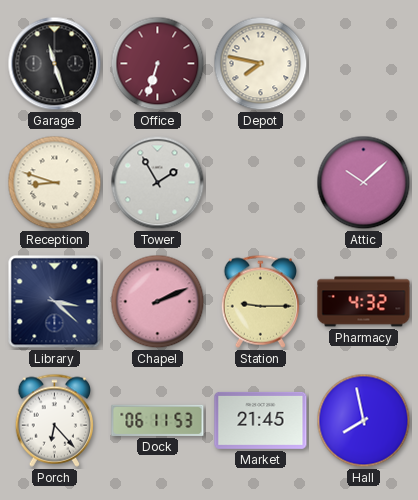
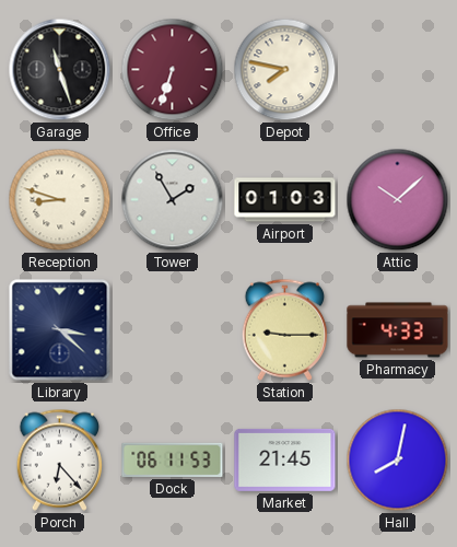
Airport: none -> 01:03
Chapel: 2:11 -> none
Pharmacy: 4:32 -> 4:33
Hall: 7:58 -> 8:02
